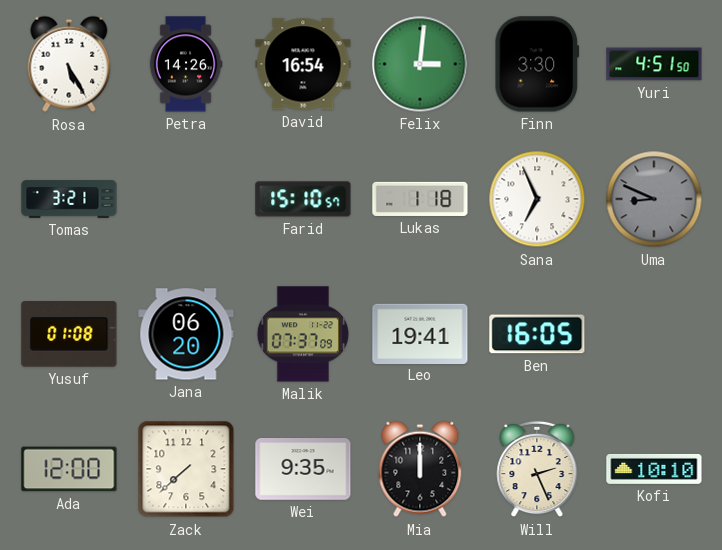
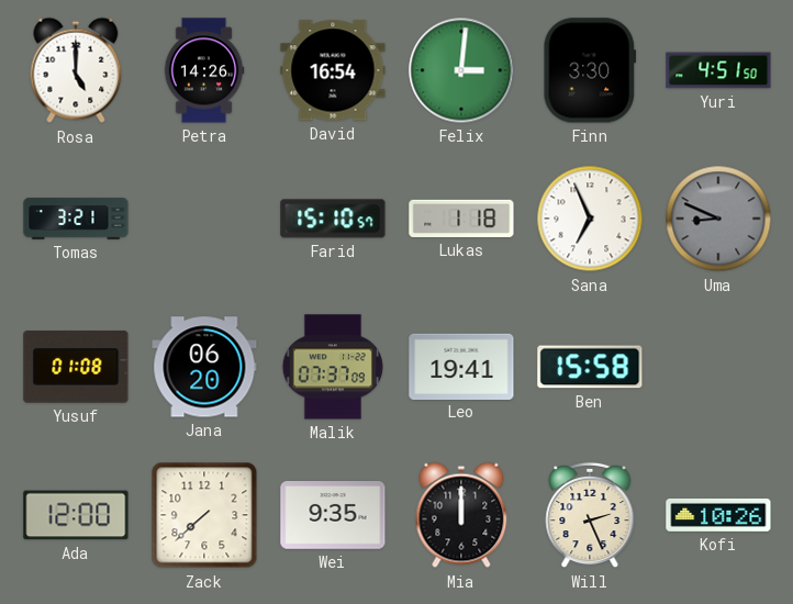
Rosa: 5:25 -> 5:00
Ben: 16:05 -> 15:58
Kofi: 10:10 -> 10:26
